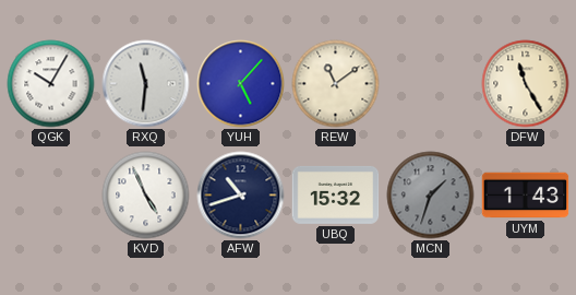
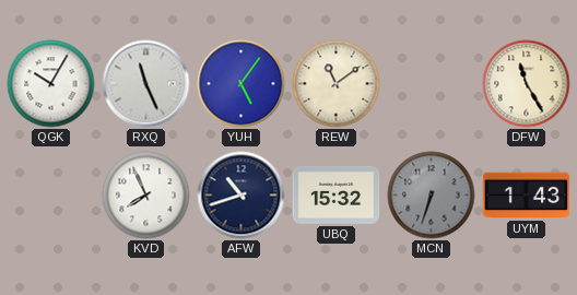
RXQ: 11:31 -> 11:26
YUH: 5:07 -> 5:06
KVD: 4:56 -> 7:56
MCN: 1:33 -> 6:33
